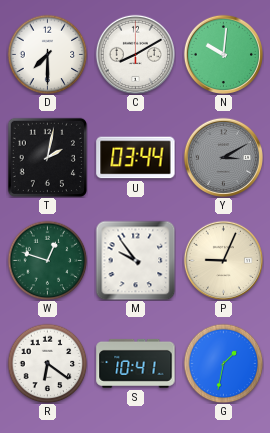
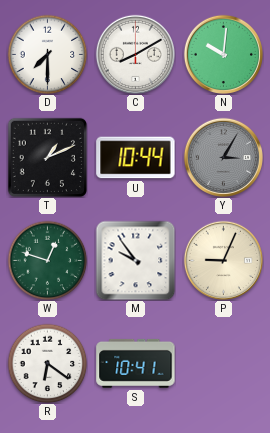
T: 2:02 -> 1:11
U: 03:44 -> 10:44
Y: 3:10 -> 3:05
G: 1:32 -> none
